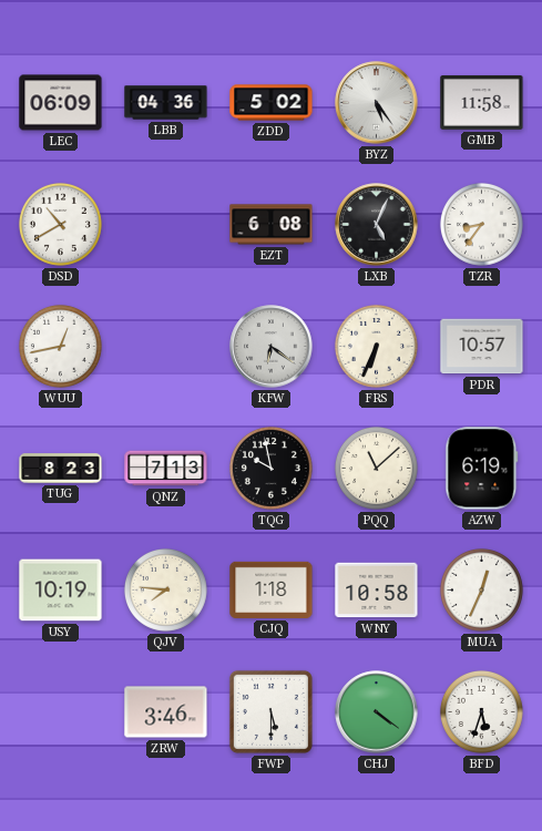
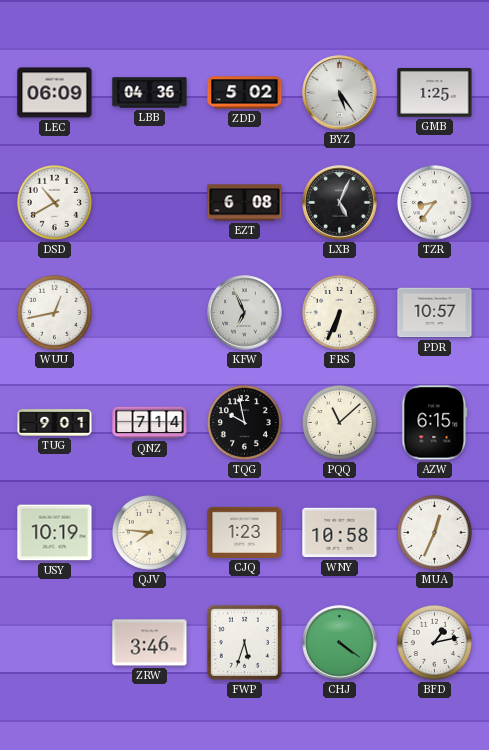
GMB: 11:58 -> 1:25
KFW: 6:21 -> 6:56
TUG: 8:23 -> 9:01
QNZ: 7:13 -> 7:14
AZW: 6:19 -> 6:15
CJQ: 1:18 -> 1:23
FWP: 5:30 -> 5:33
BFD: 5:33 -> 1:13
